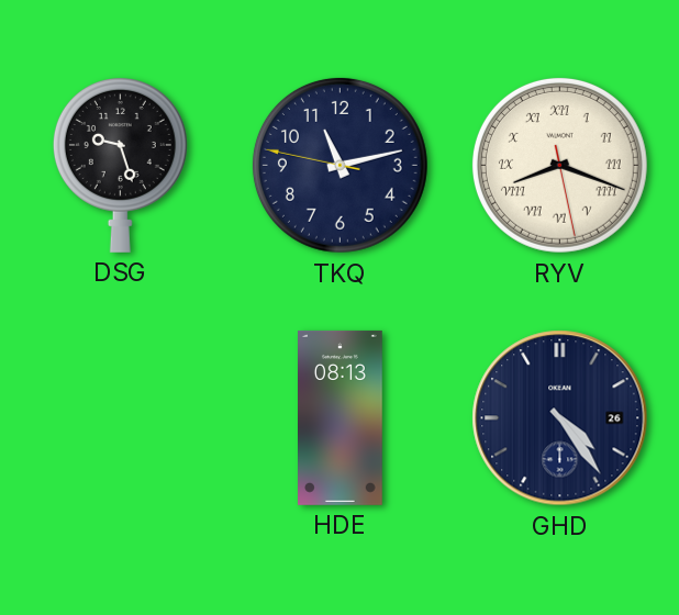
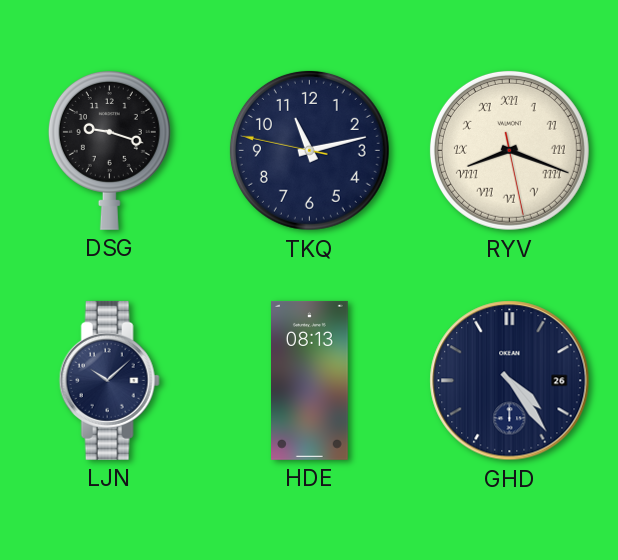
DSG: 9:27 -> 9:18
LJN: none -> 10:08
